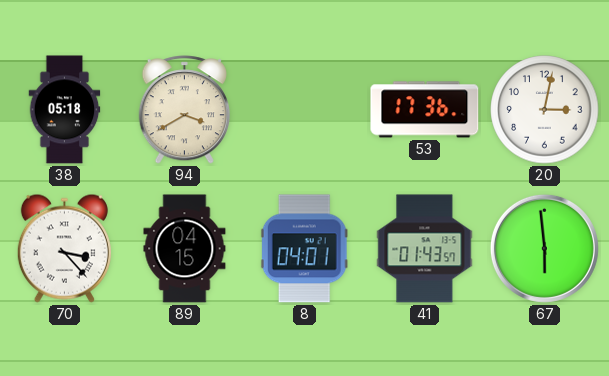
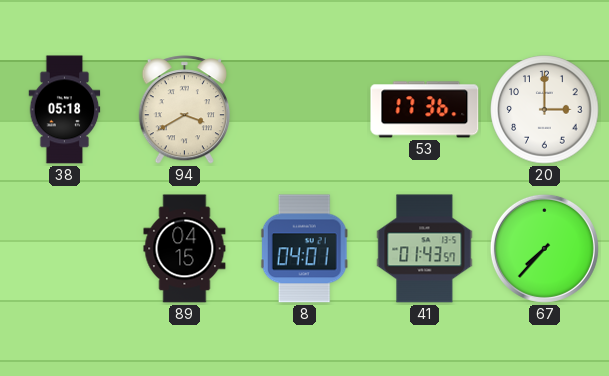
20: 3:02 -> 3:00
70: 3:23 -> none
67: 5:59 -> 7:37
